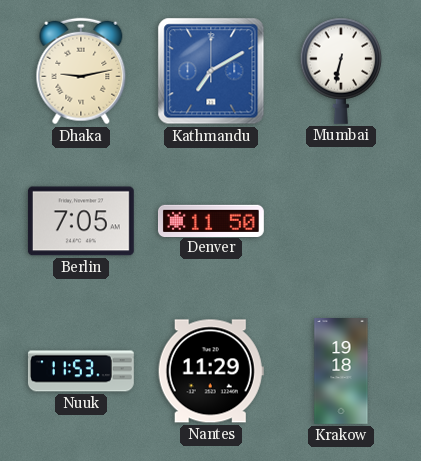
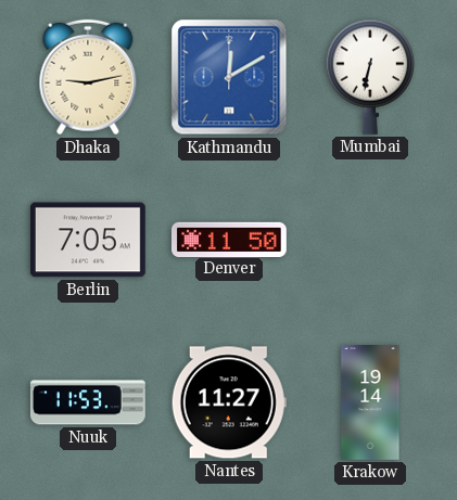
Kathmandu: 7:10 -> 12:10
Nantes: 11:29 -> 11:27
Krakow: 19:18 -> 19:14
